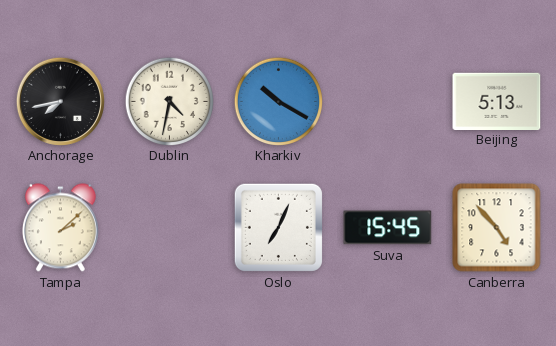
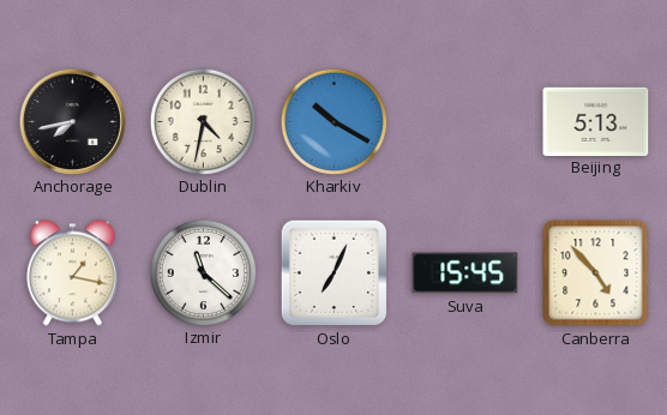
Tampa: 2:08 -> 1:17
Izmir: none -> 11:22
